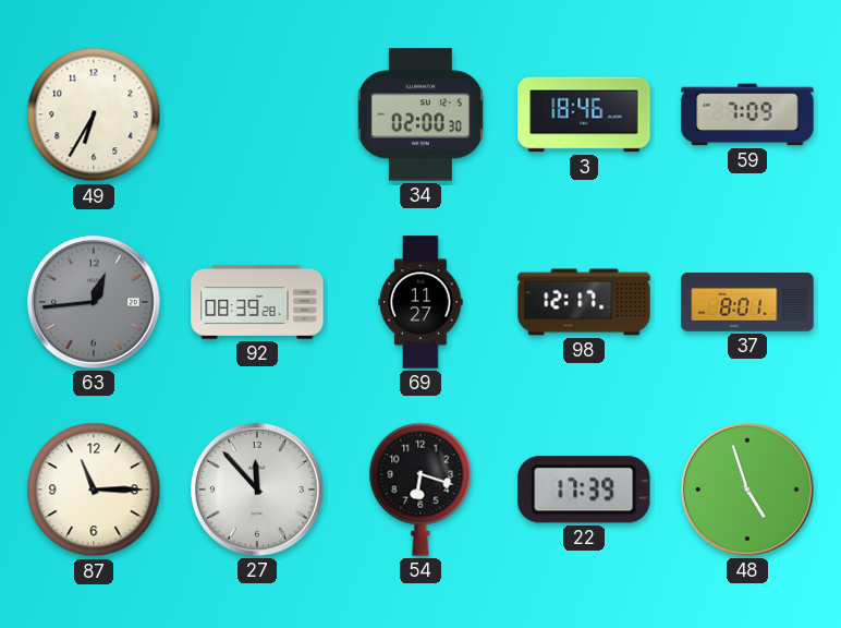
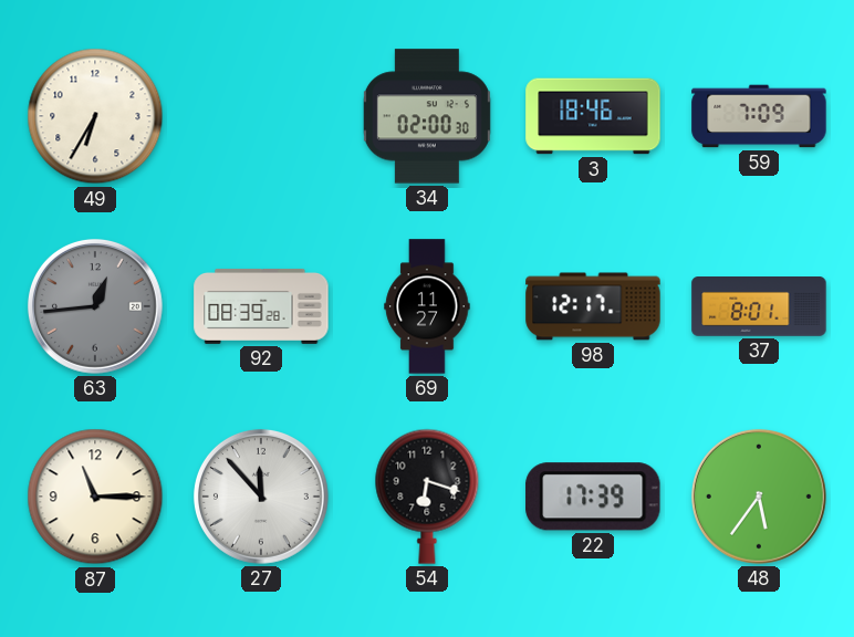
48: 4:57 -> 5:36
